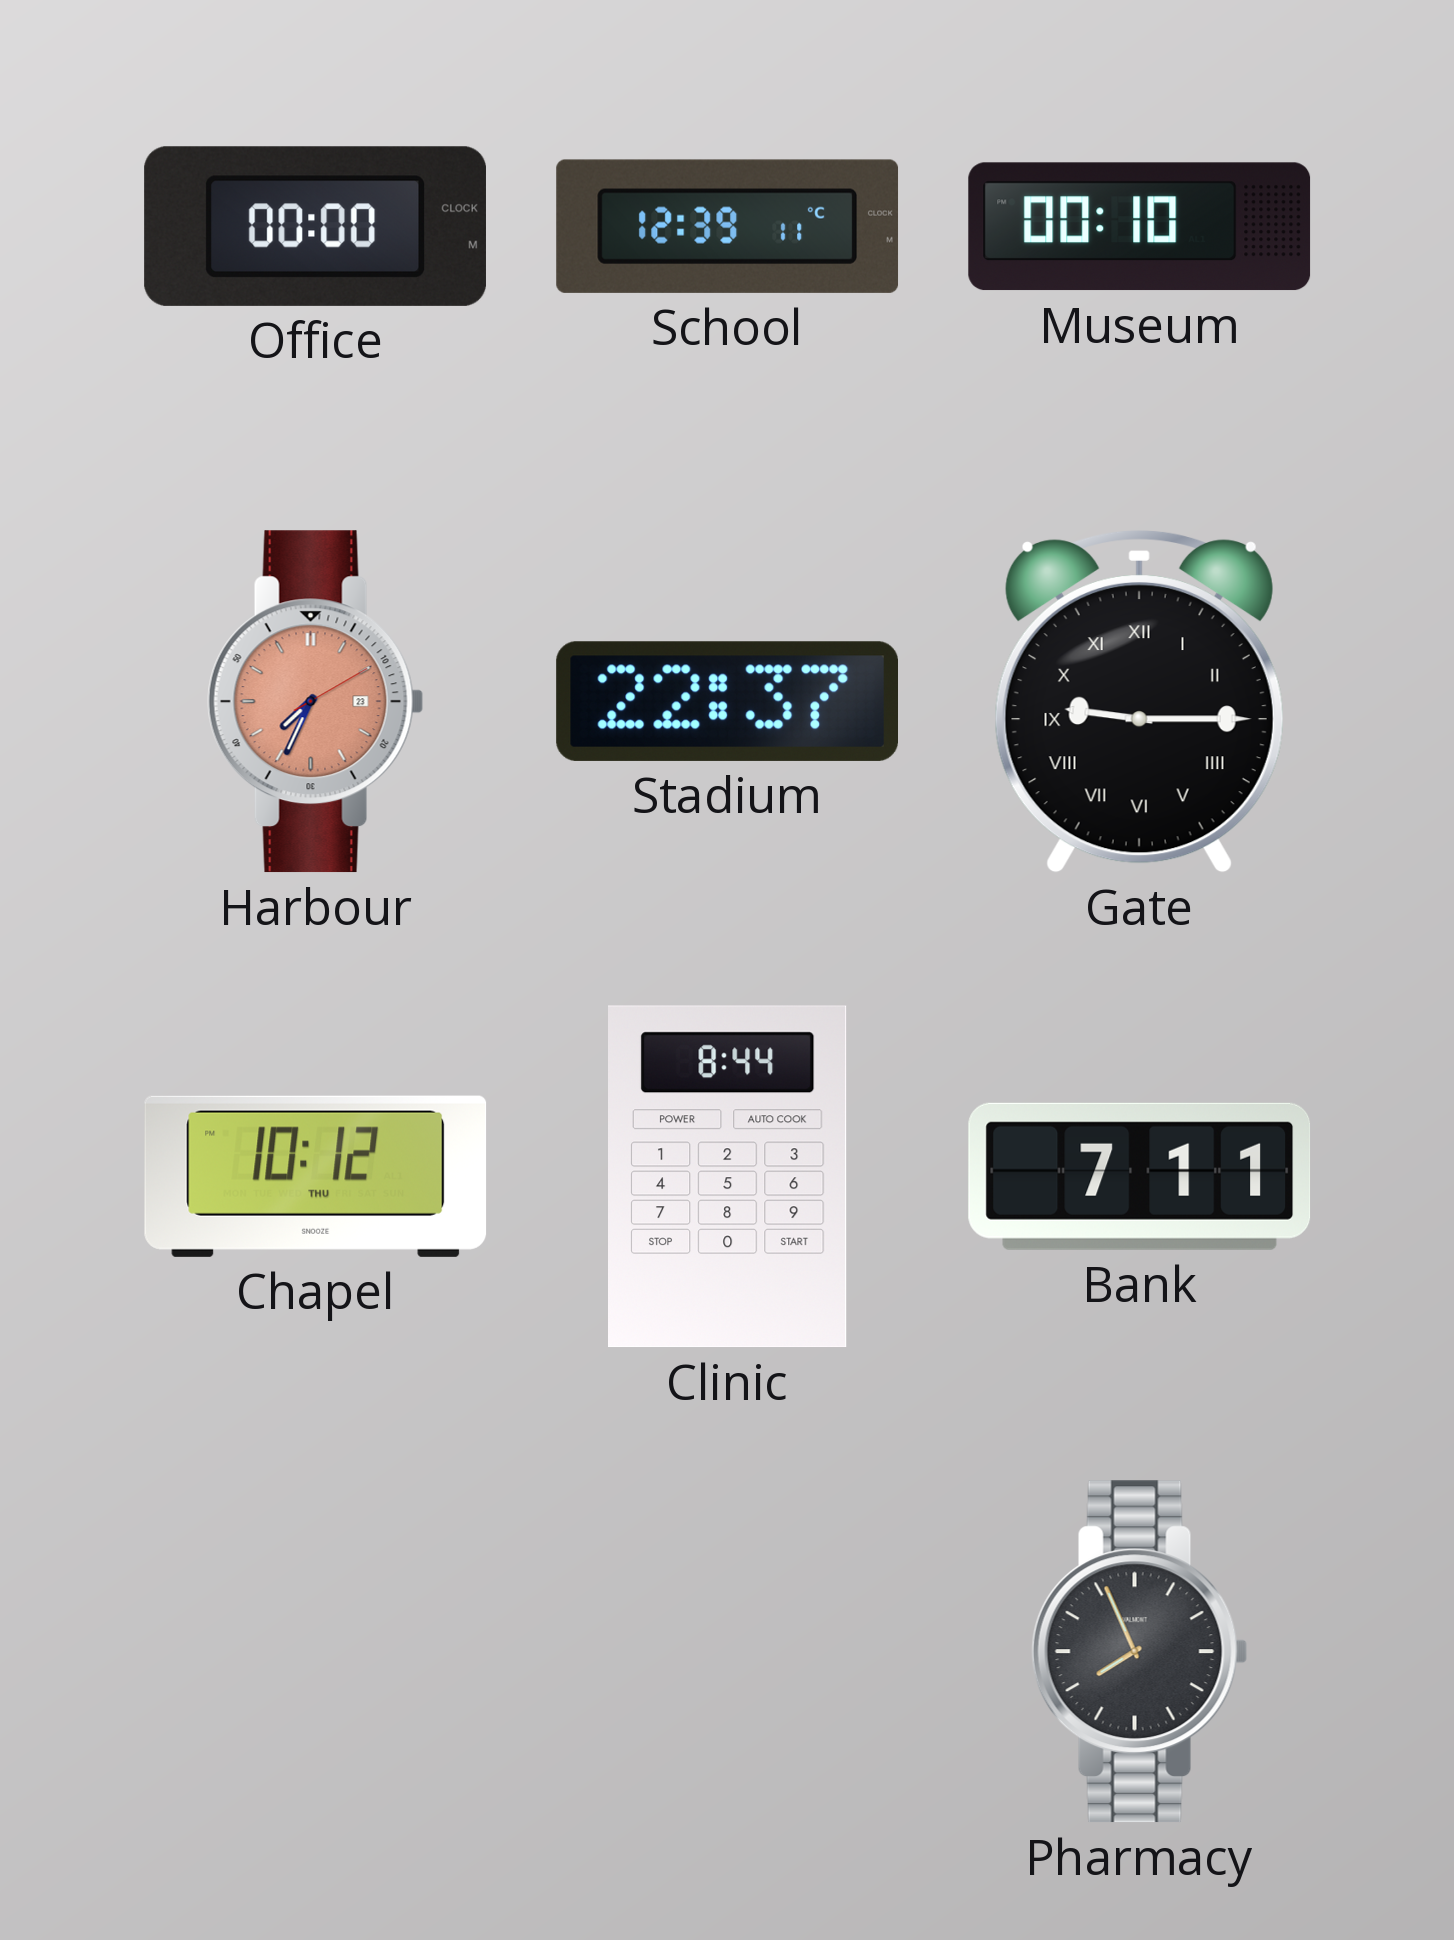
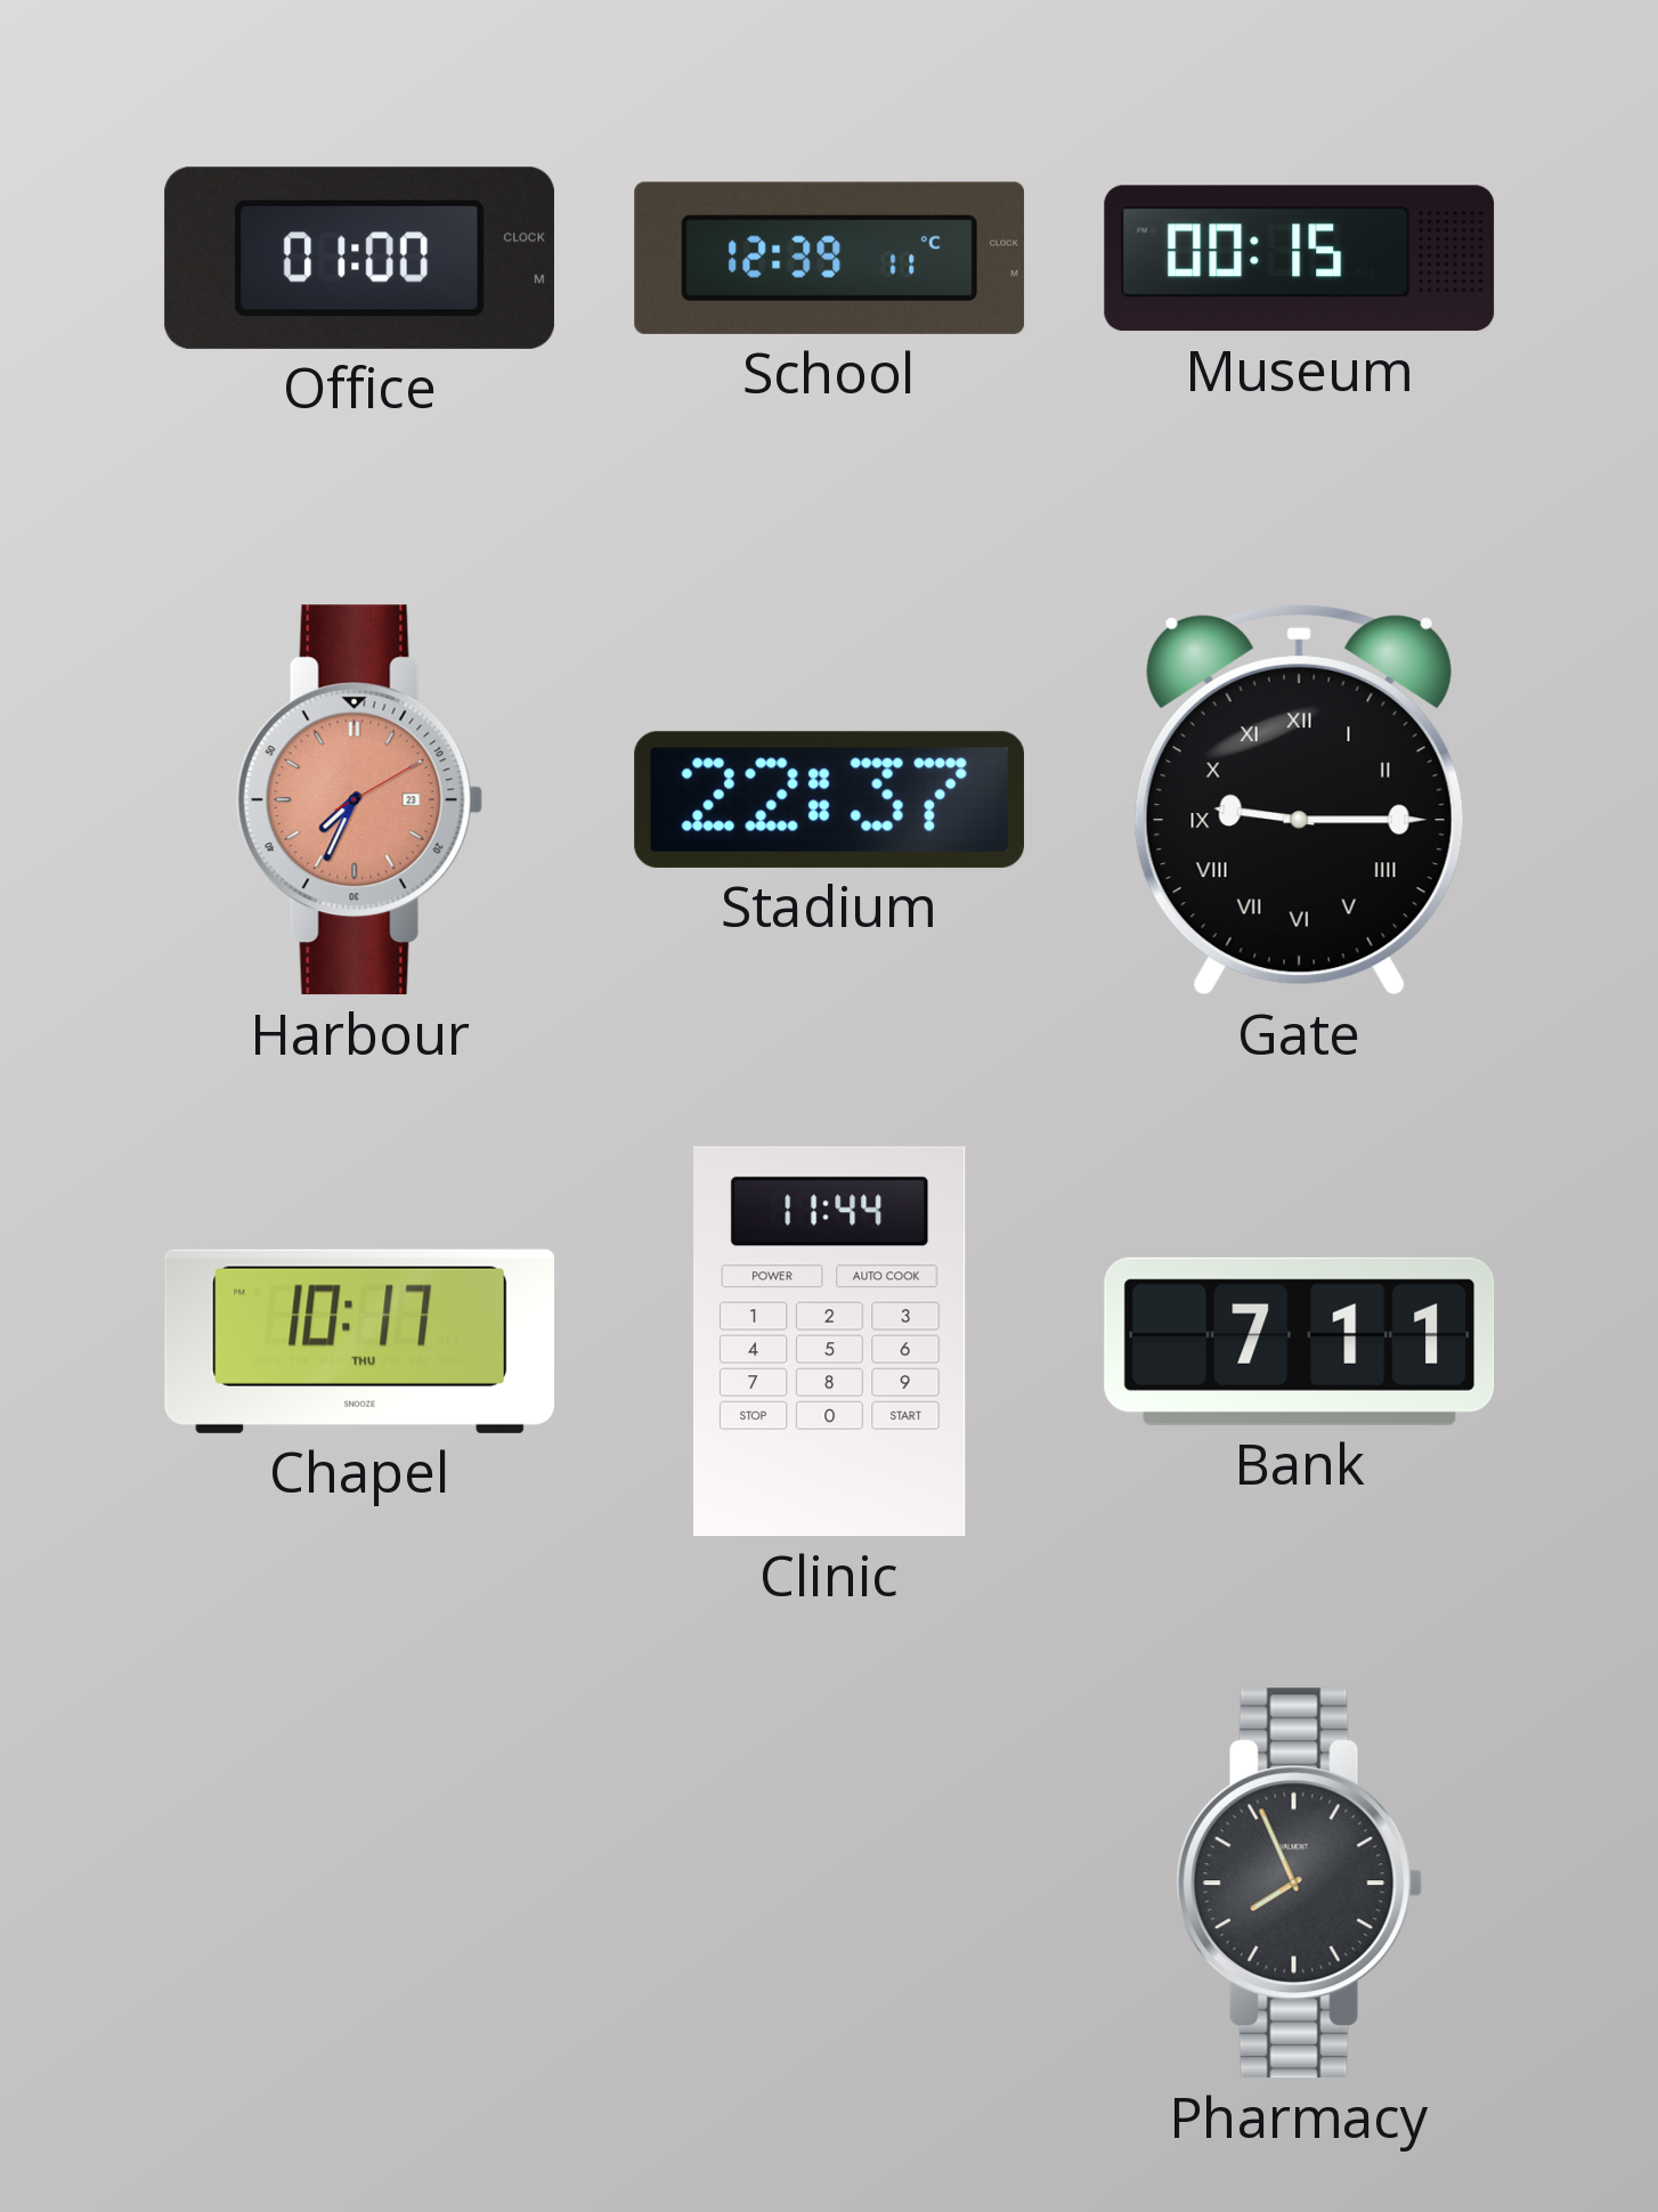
Office: 00:00 -> 01:00
Museum: 00:10 -> 00:15
Chapel: 10:12 -> 10:17
Clinic: 8:44 -> 11:44
